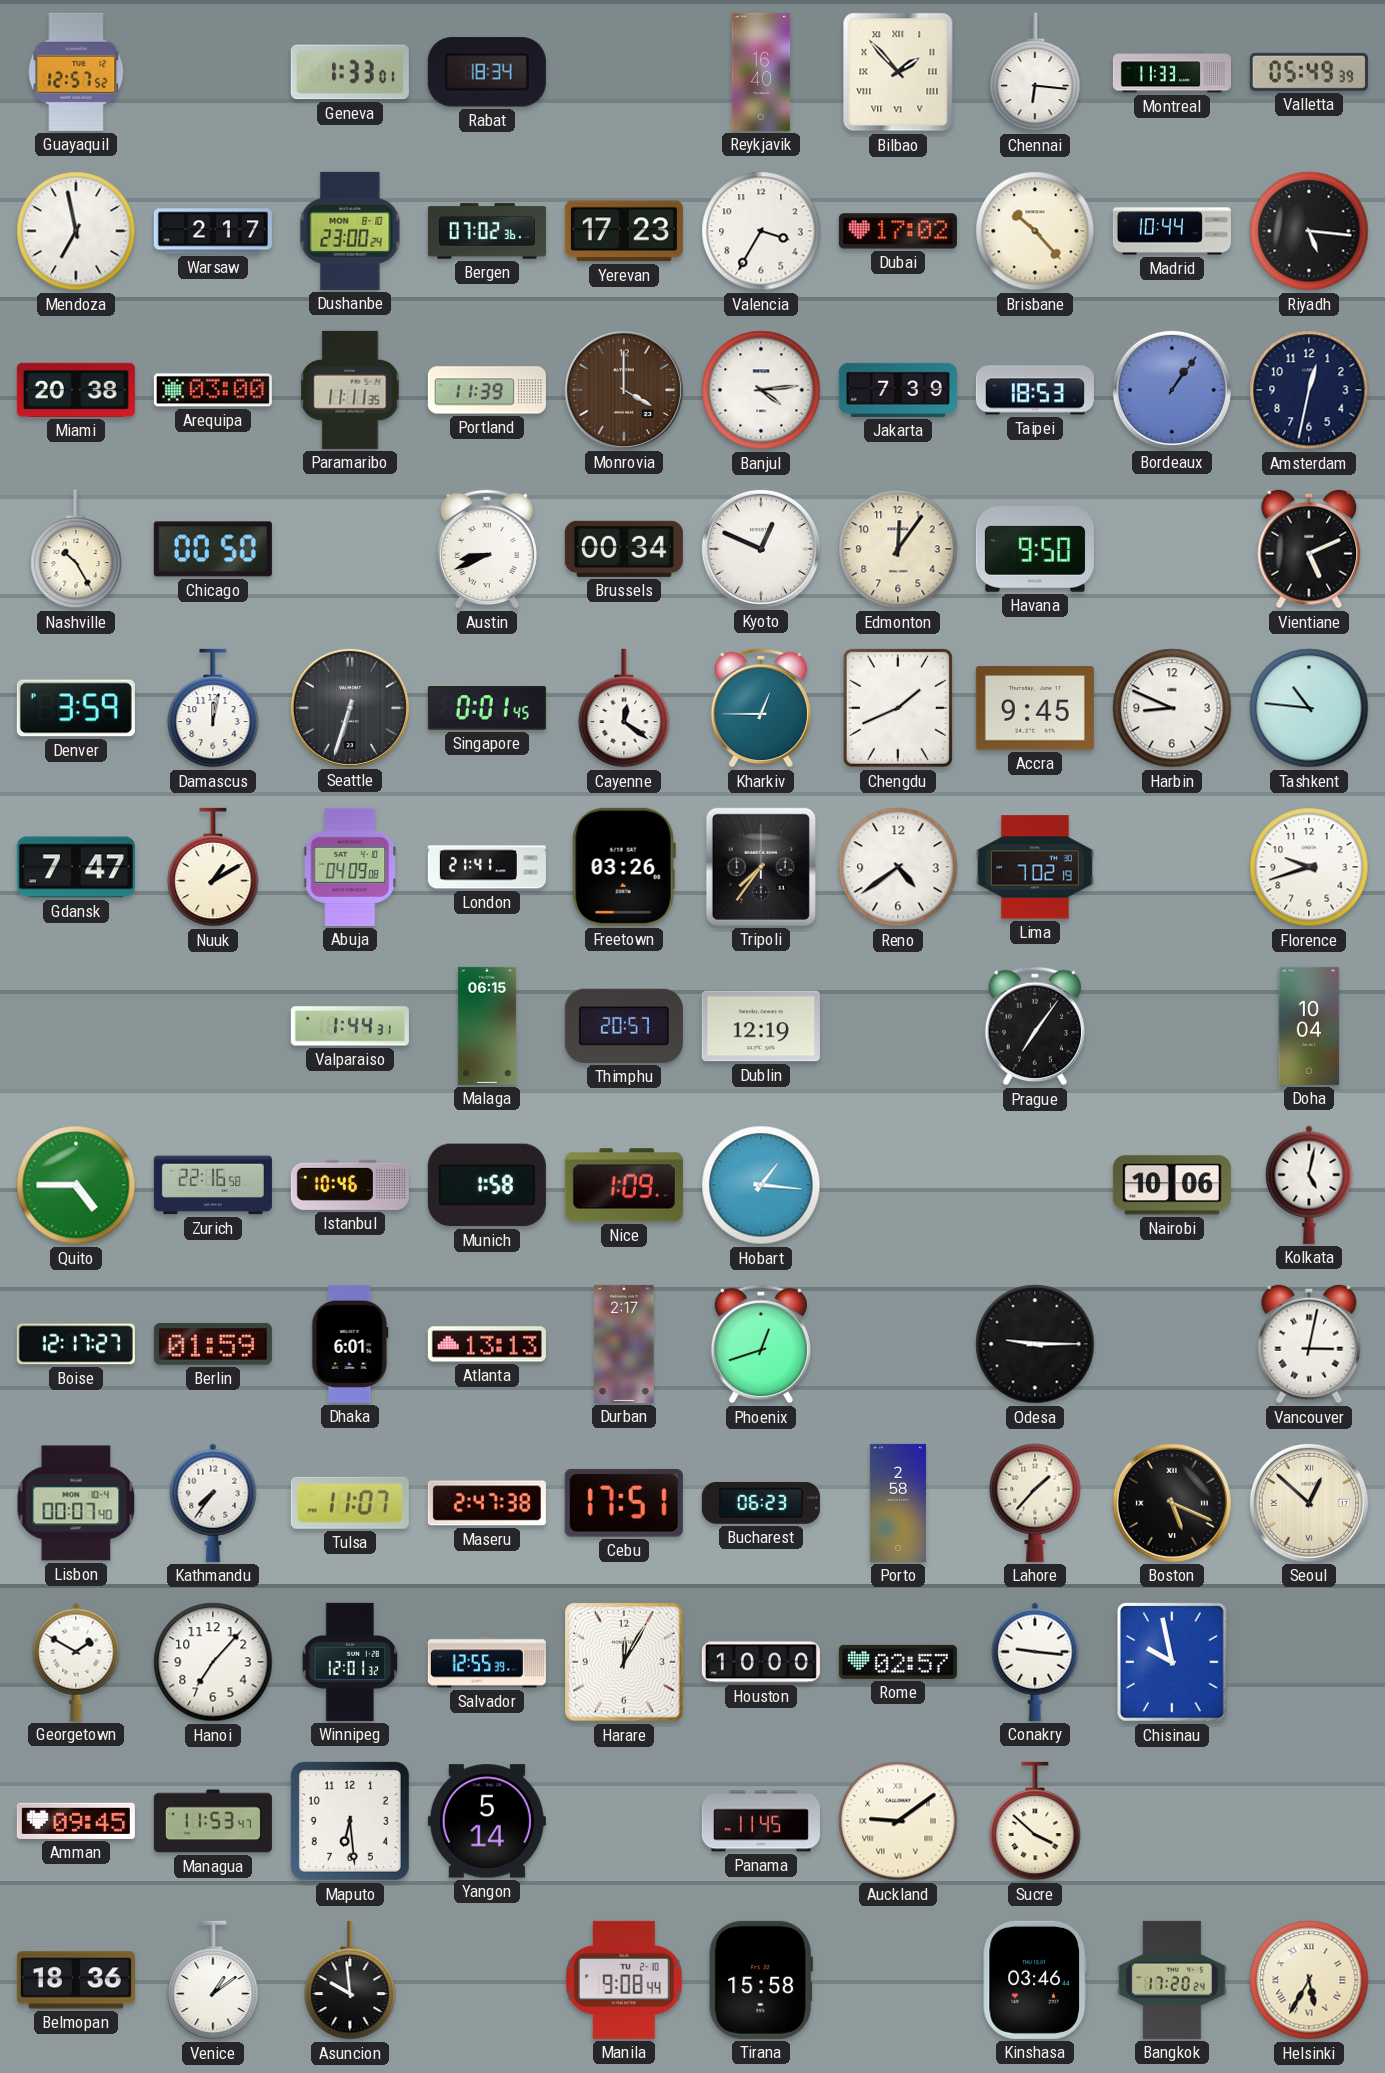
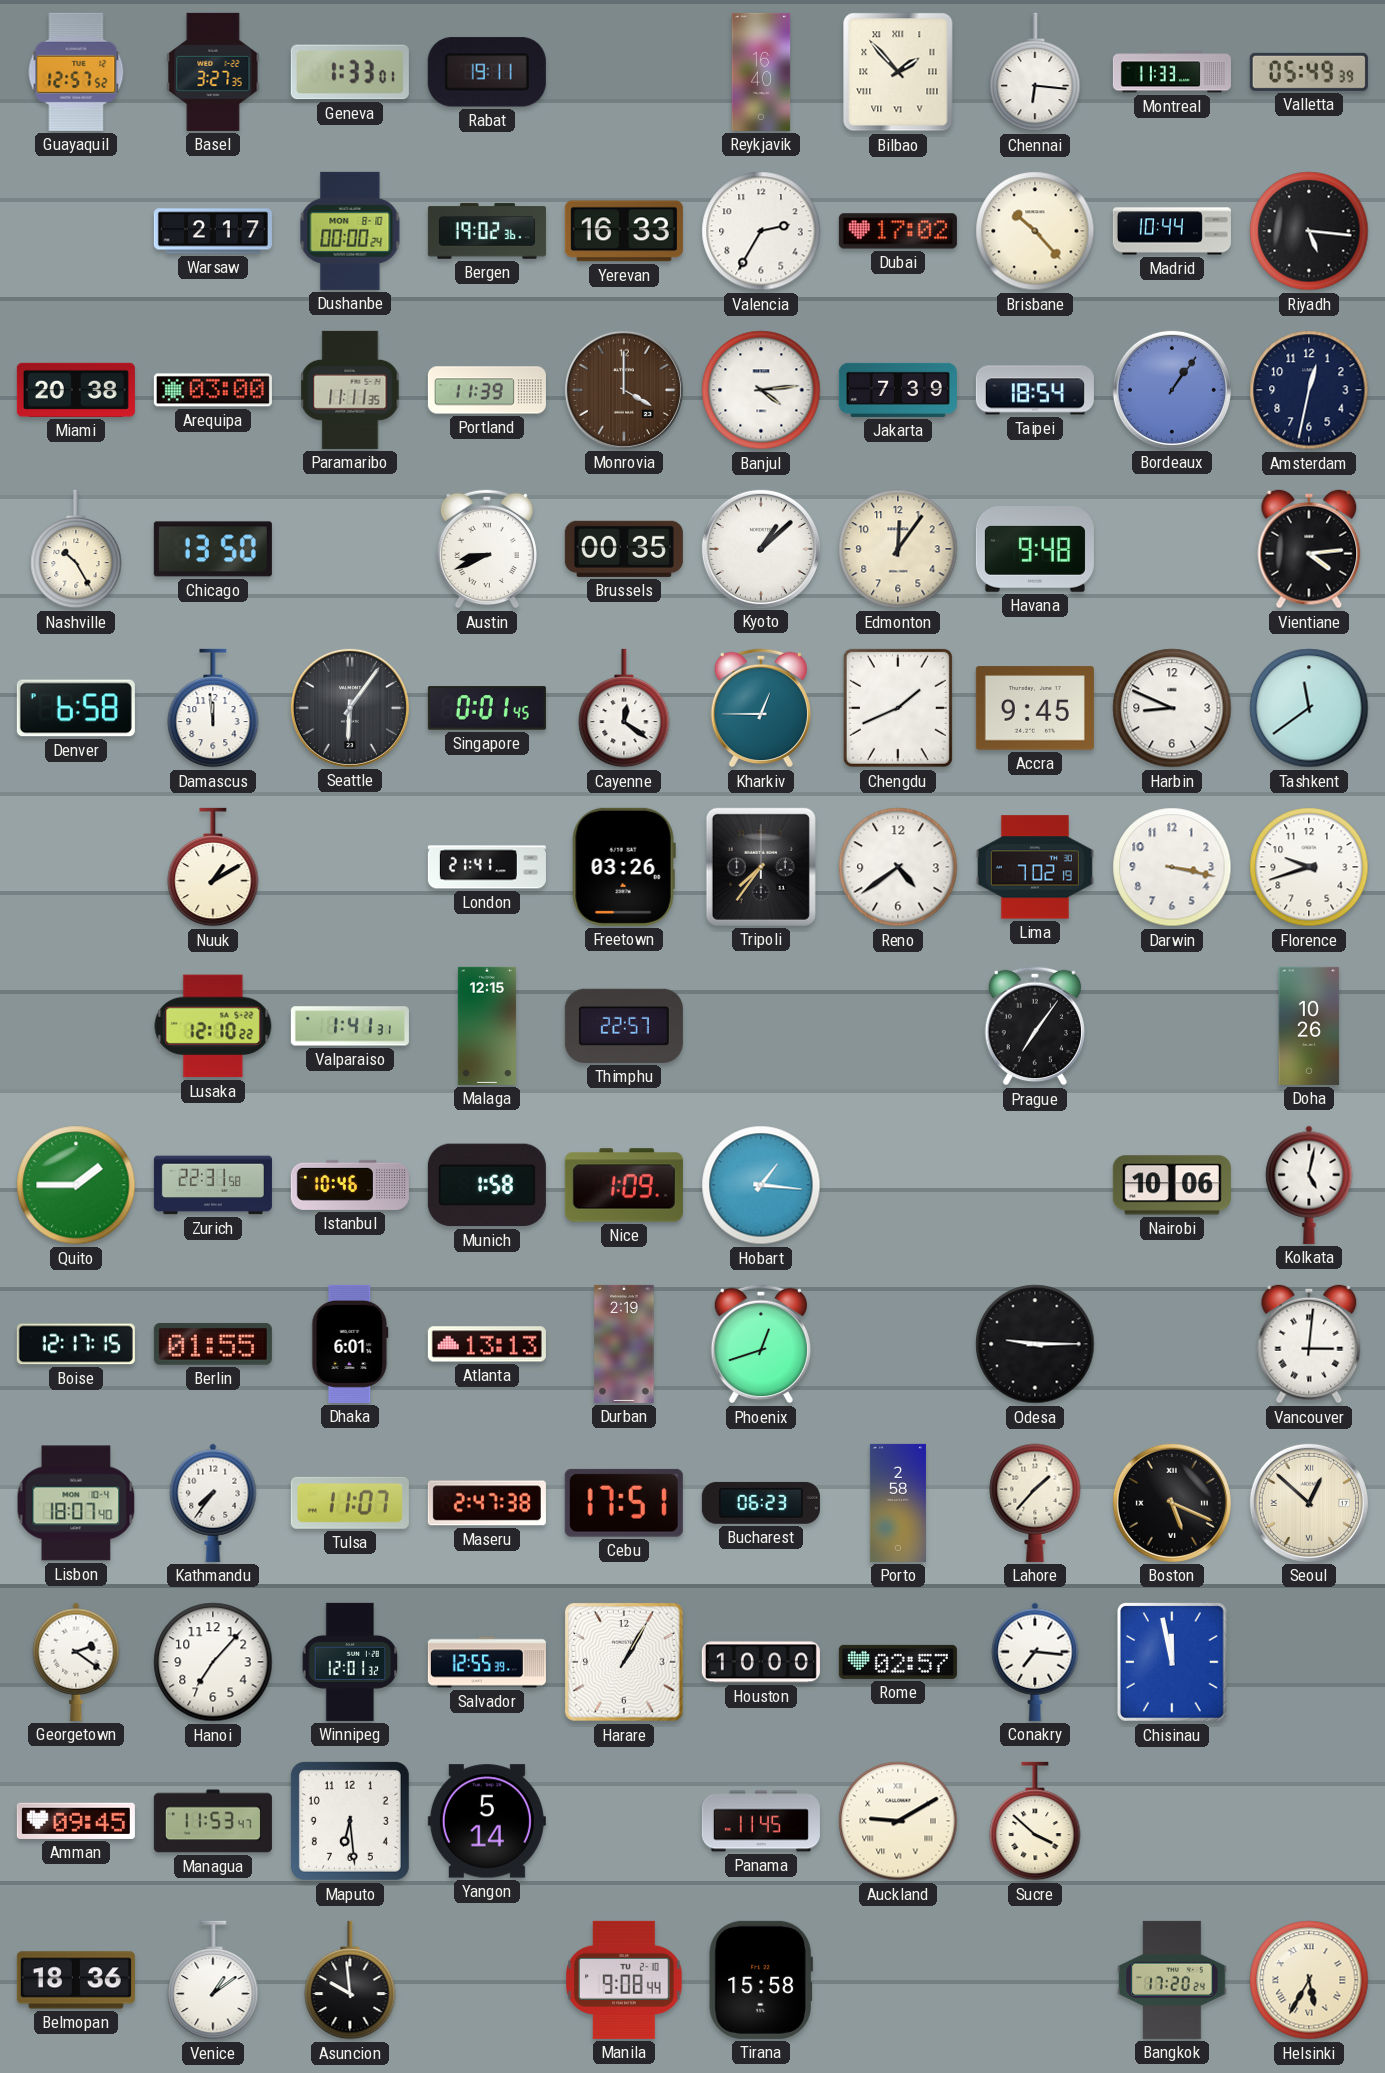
Basel: none -> 3:27
Rabat: 18:34 -> 19:11
Mendoza: 6:58 -> none
Dushanbe: 23:00 -> 00:00
Bergen: 07:02 -> 19:02
Yerevan: 17:23 -> 16:33
Valencia: 3:35 -> 2:35
Taipei: 18:53 -> 18:54
Chicago: 00:50 -> 13:50
Brussels: 00:34 -> 00:35
Kyoto: 12:49 -> 1:08
Havana: 9:50 -> 9:48
Vientiane: 5:11 -> 4:14
Denver: 3:59 -> 6:58
Damascus: 12:02 -> 11:59
Seattle: 6:33 -> 6:06
Tashkent: 10:46 -> 11:39
Gdansk: 7:47 -> none
Abuja: 04:09 -> none
Darwin: none -> 3:17
Lusaka: none -> 12:10
Valparaiso: 1:44 -> 1:41
Malaga: 06:15 -> 12:15
Thimphu: 20:57 -> 22:57
Dublin: 12:19 -> none
Doha: 10:04 -> 10:26
Quito: 4:45 -> 1:45
Zurich: 22:16 -> 22:31
Boise: 12:17:27 -> 12:17:15
Berlin: 01:59 -> 01:55
Durban: 2:17 -> 2:19
Vancouver: 3:02 -> 3:01
Lisbon: 00:07 -> 18:07
Georgetown: 1:50 -> 2:21
Harare: 12:05 -> 1:05
Conakry: 9:16 -> 7:16
Chisinau: 9:58 -> 11:58
Auckland: 9:09 -> 9:10
Kinshasa: 03:46 -> none
